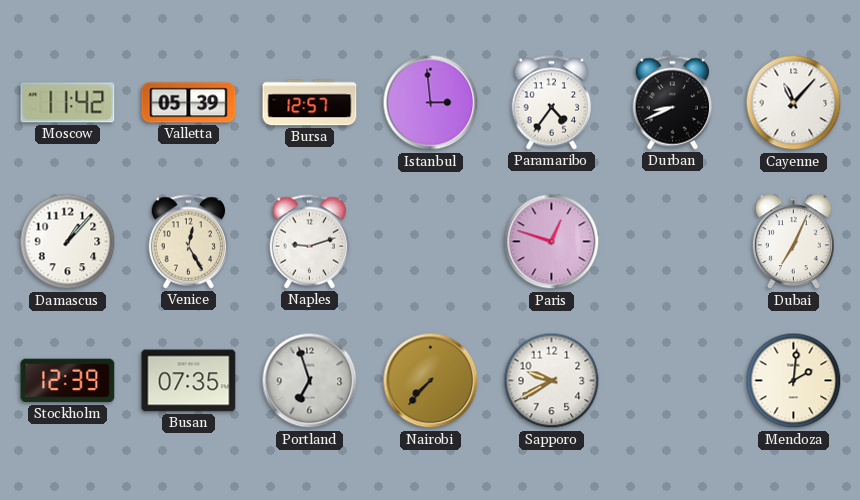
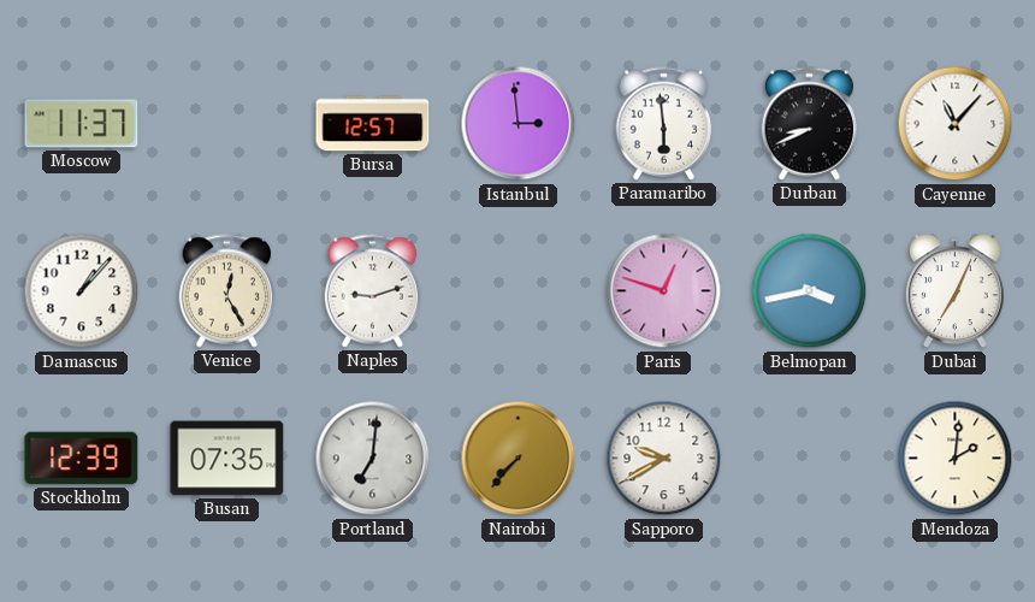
Moscow: 11:42 -> 11:37
Valletta: 05:39 -> none
Paramaribo: 4:36 -> 5:59
Belmopan: none -> 3:43
Portland: 6:57 -> 7:01
